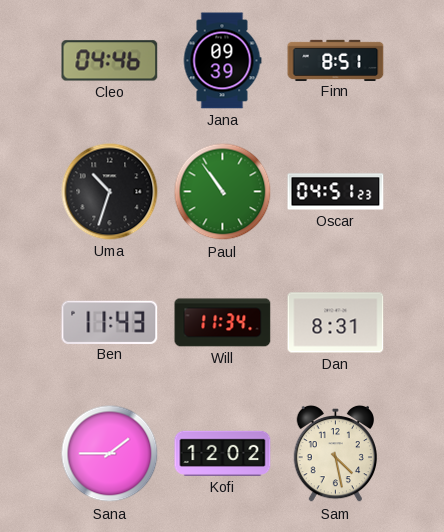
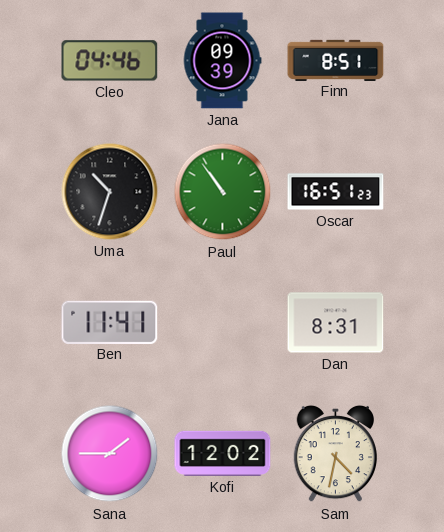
Oscar: 04:51 -> 16:51
Ben: 11:43 -> 11:41
Will: 11:34 -> none
Sam: 4:28 -> 4:32
